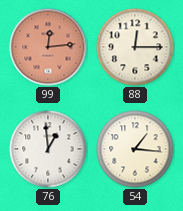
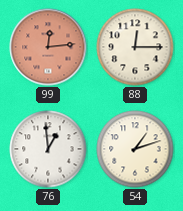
54: 1:16 -> 1:12
